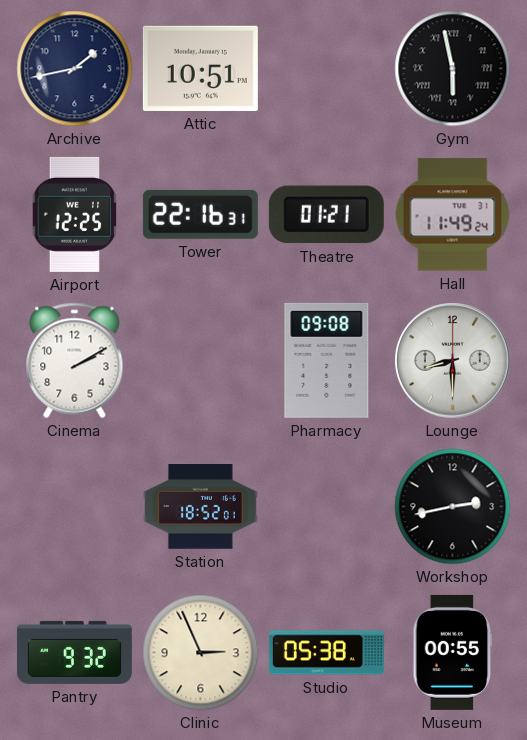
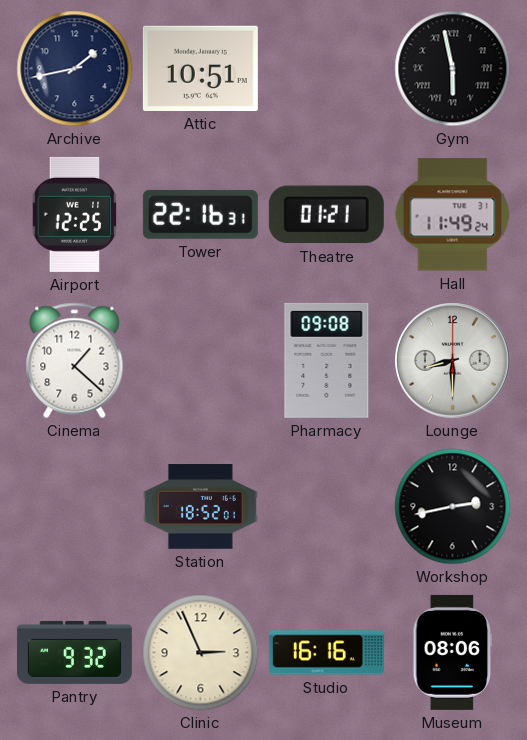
Cinema: 2:10 -> 1:22
Studio: 05:38 -> 16:16
Museum: 00:55 -> 08:06
